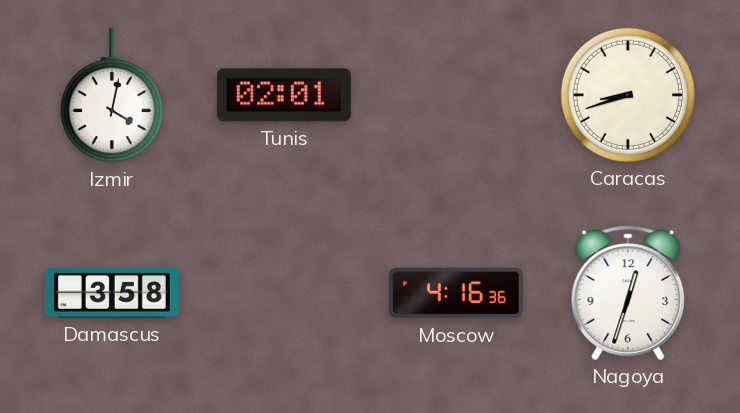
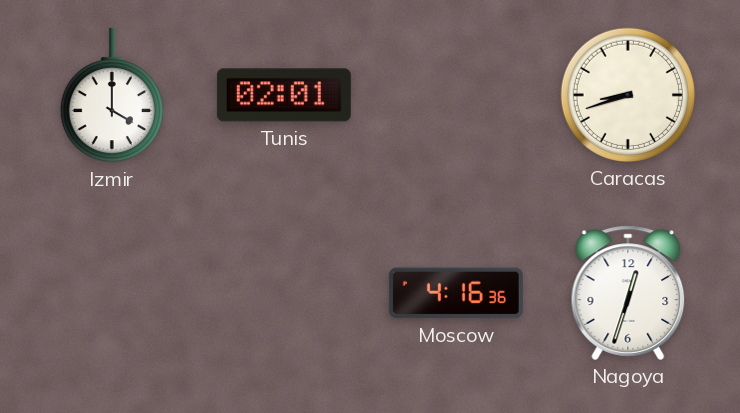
Izmir: 4:02 -> 4:00
Damascus: 3:58 -> none
